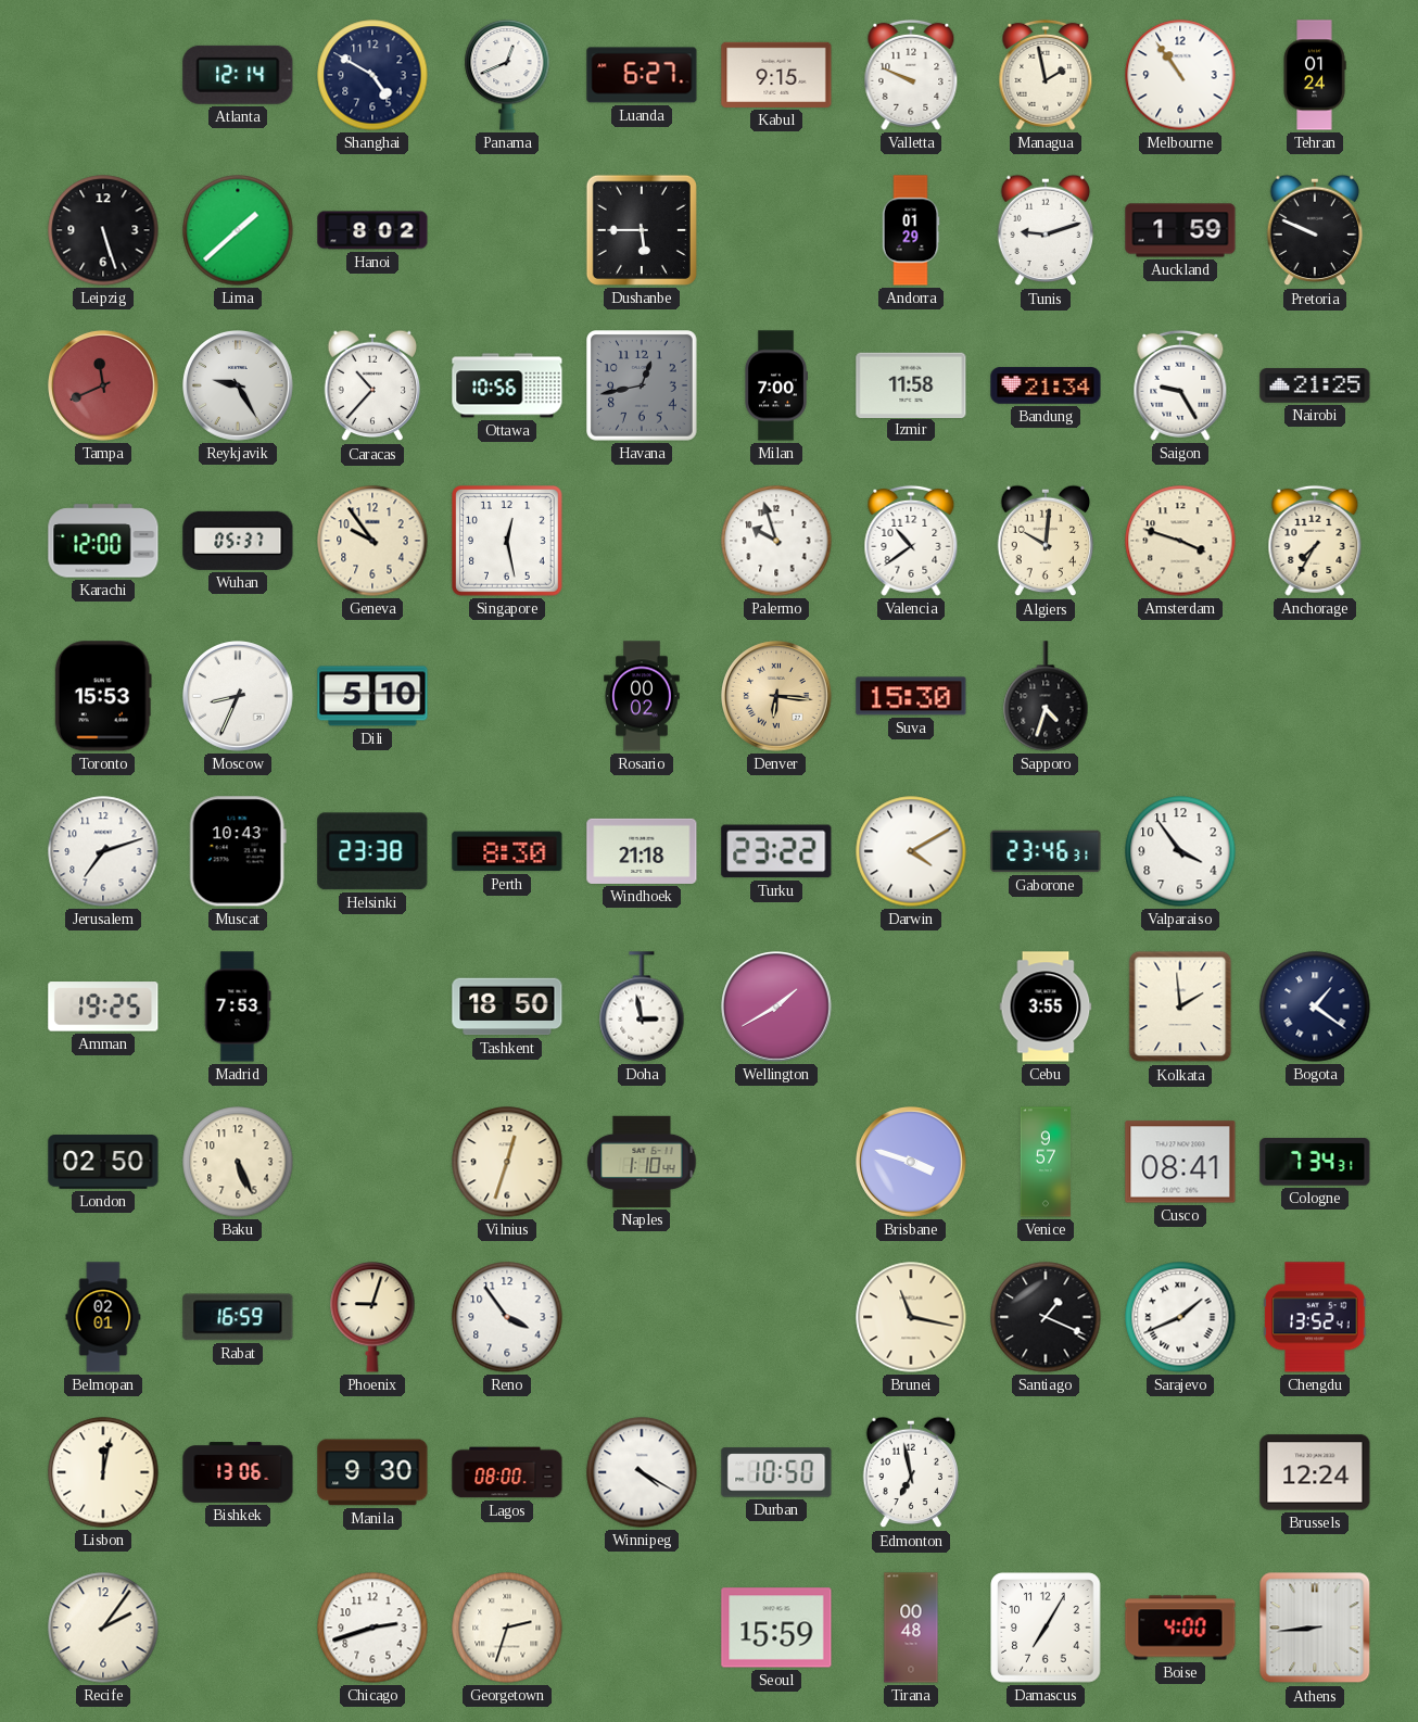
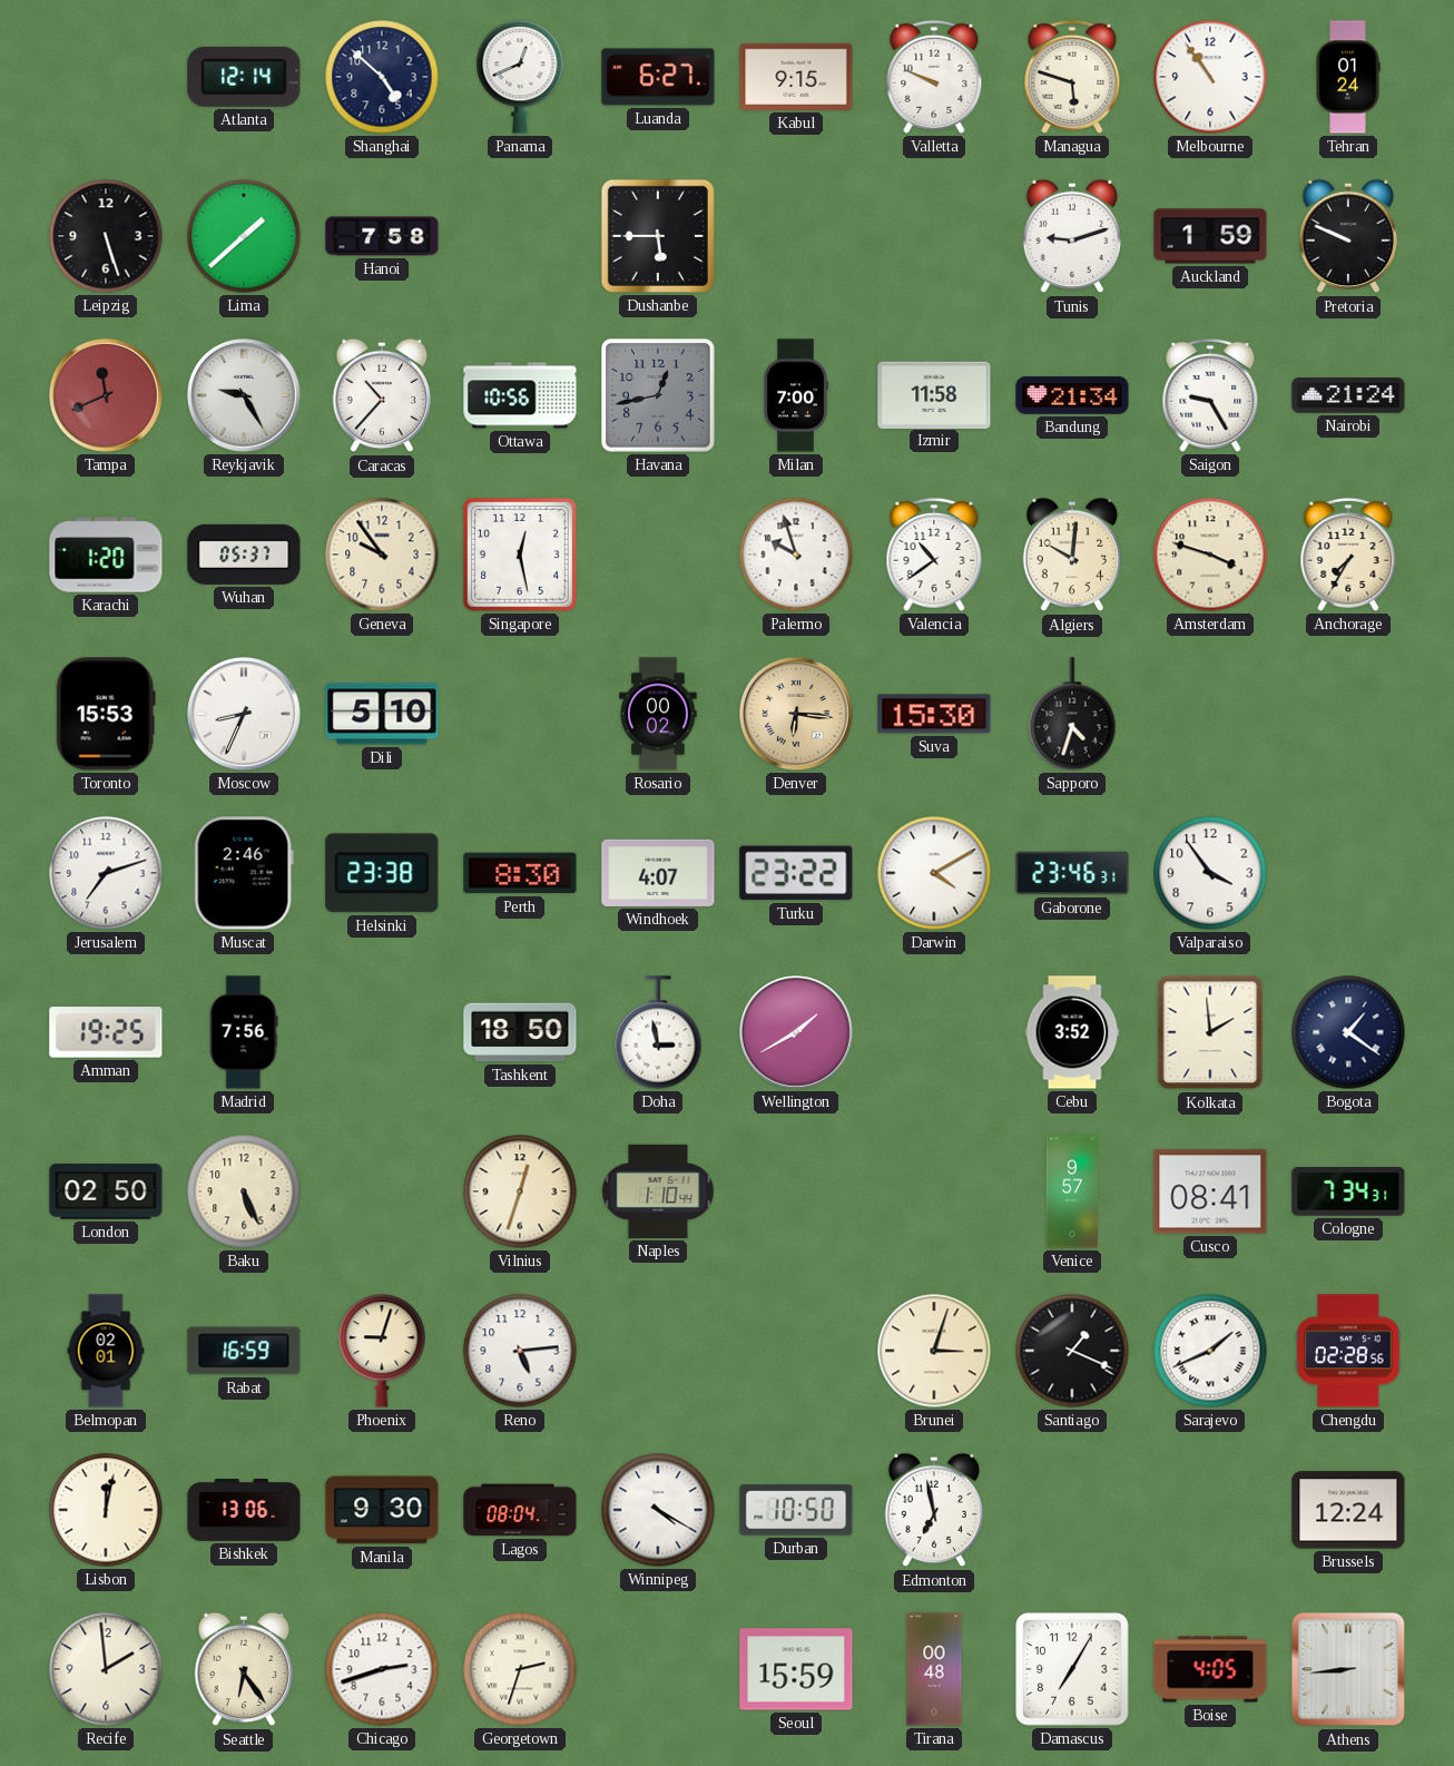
Shanghai: 4:50 -> 4:52
Managua: 1:58 -> 5:48
Hanoi: 8:02 -> 7:58
Andorra: 01:29 -> none
Nairobi: 21:25 -> 21:24
Karachi: 12:00 -> 1:20
Muscat: 10:43 -> 2:46
Windhoek: 21:18 -> 4:07
Madrid: 7:53 -> 7:56
Cebu: 3:55 -> 3:52
Brisbane: 3:48 -> none
Reno: 3:54 -> 5:14
Brunei: 11:17 -> 3:03
Chengdu: 13:52 -> 02:28
Lagos: 08:00 -> 08:04
Recife: 2:06 -> 1:59
Seattle: none -> 6:24
Boise: 4:00 -> 4:05
